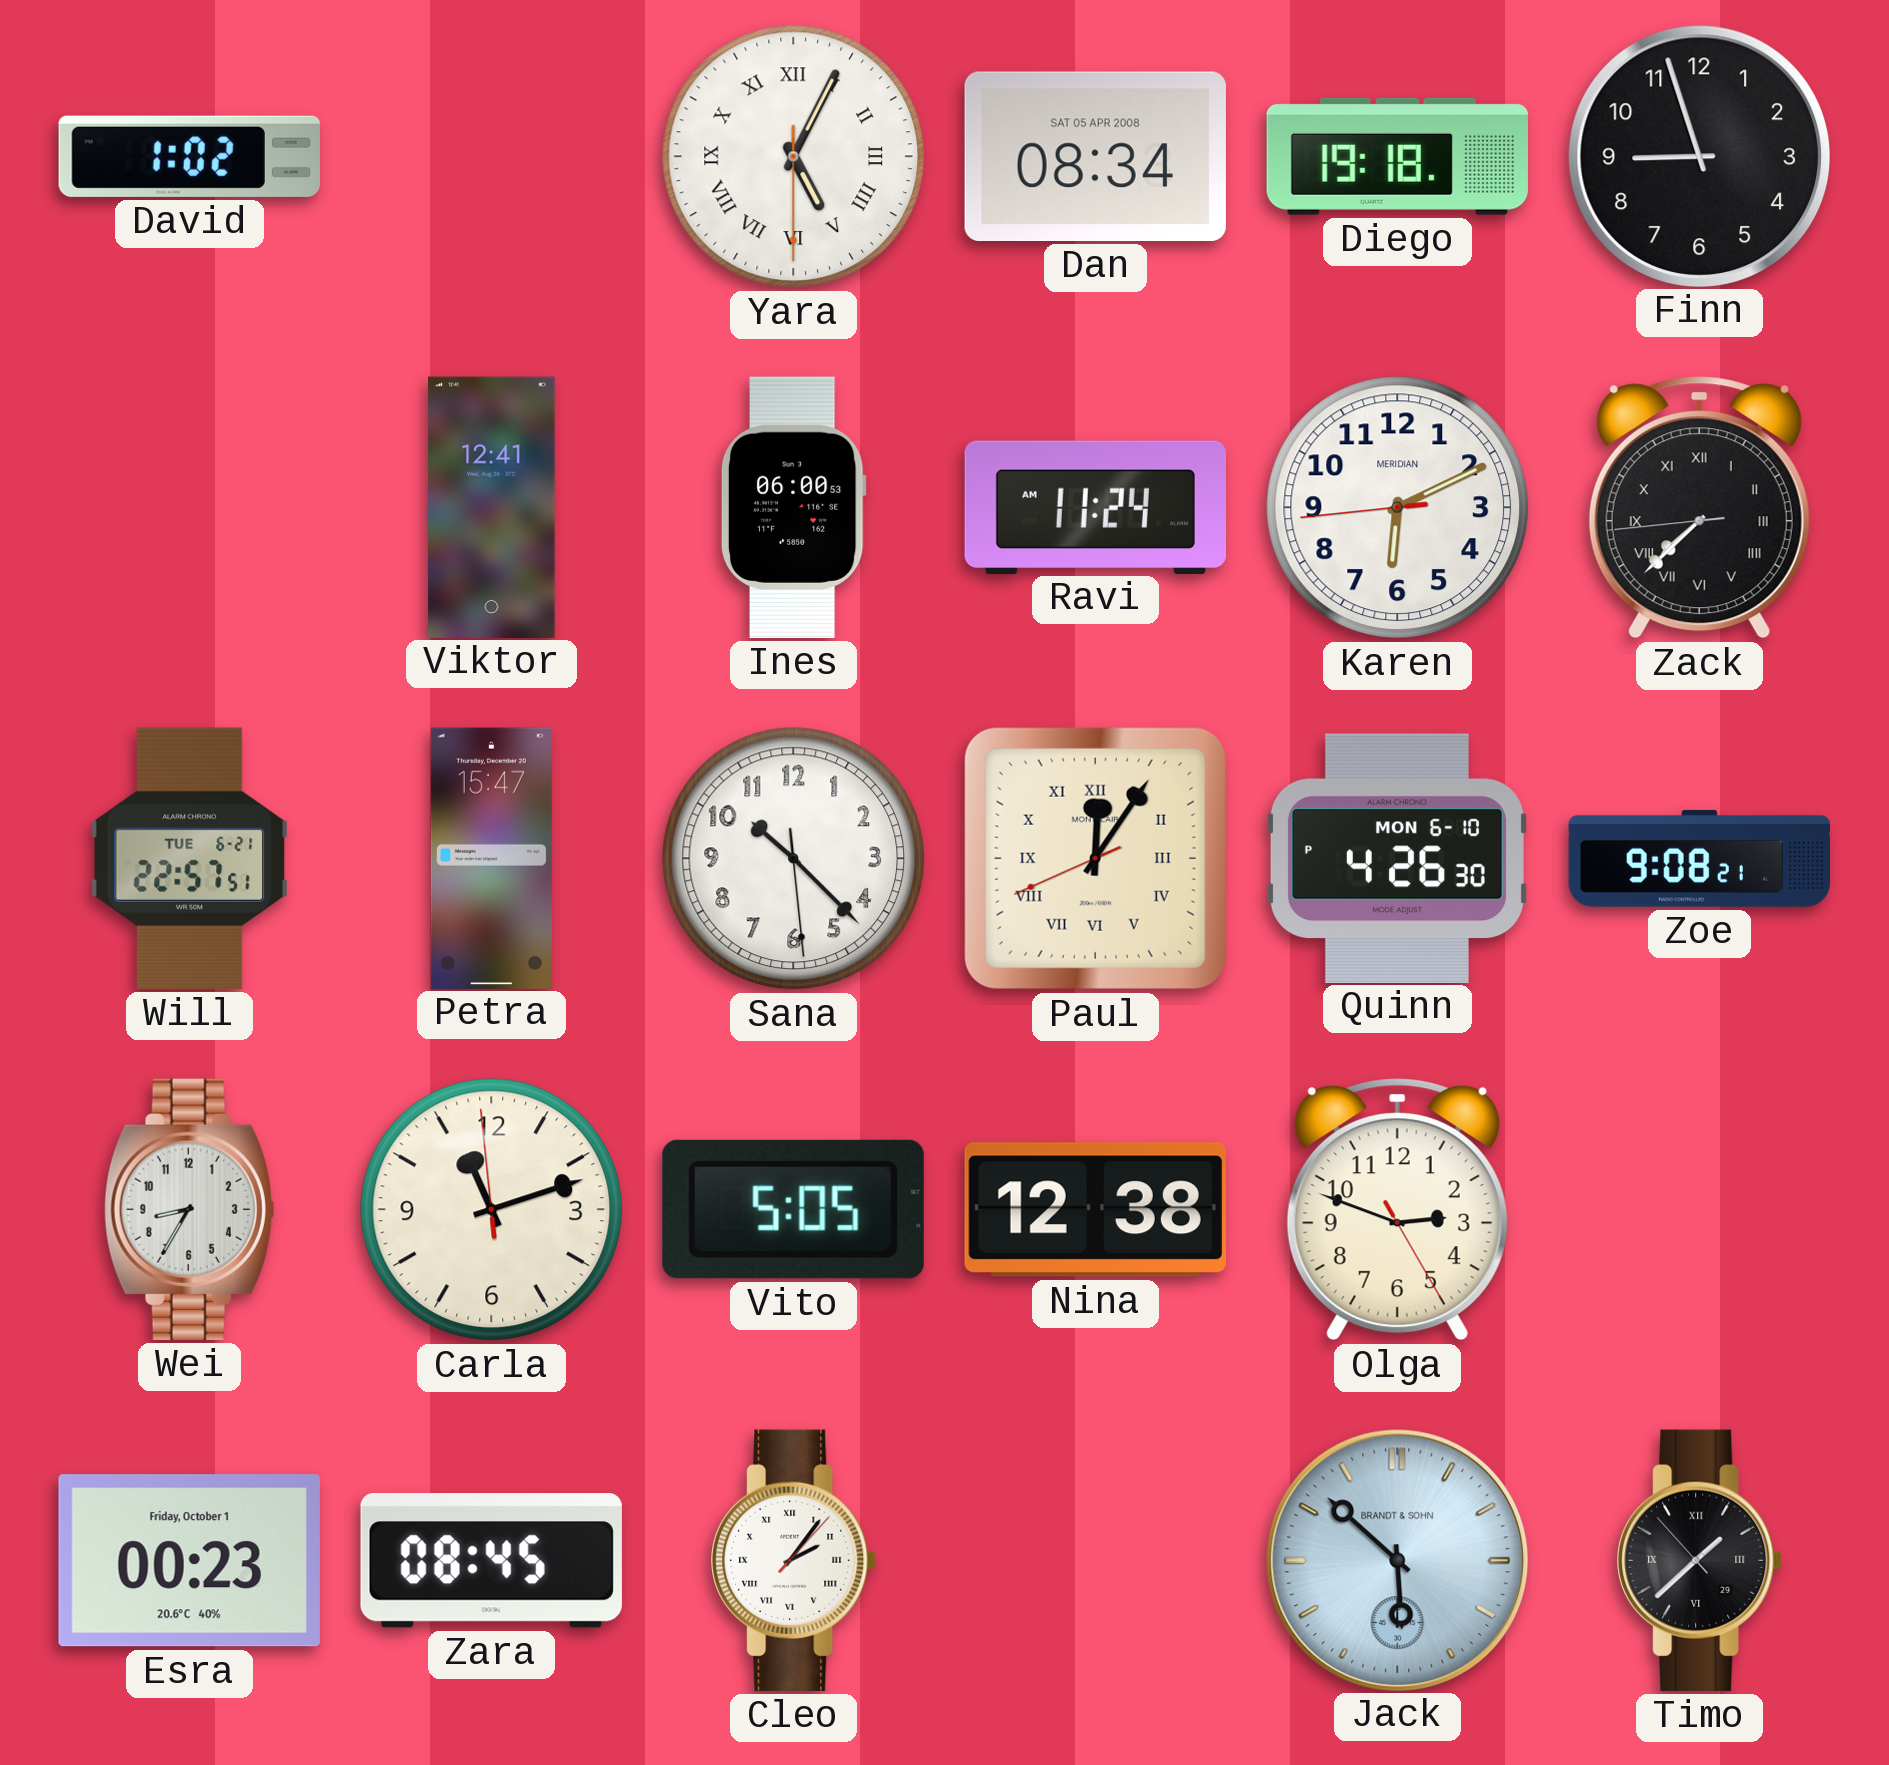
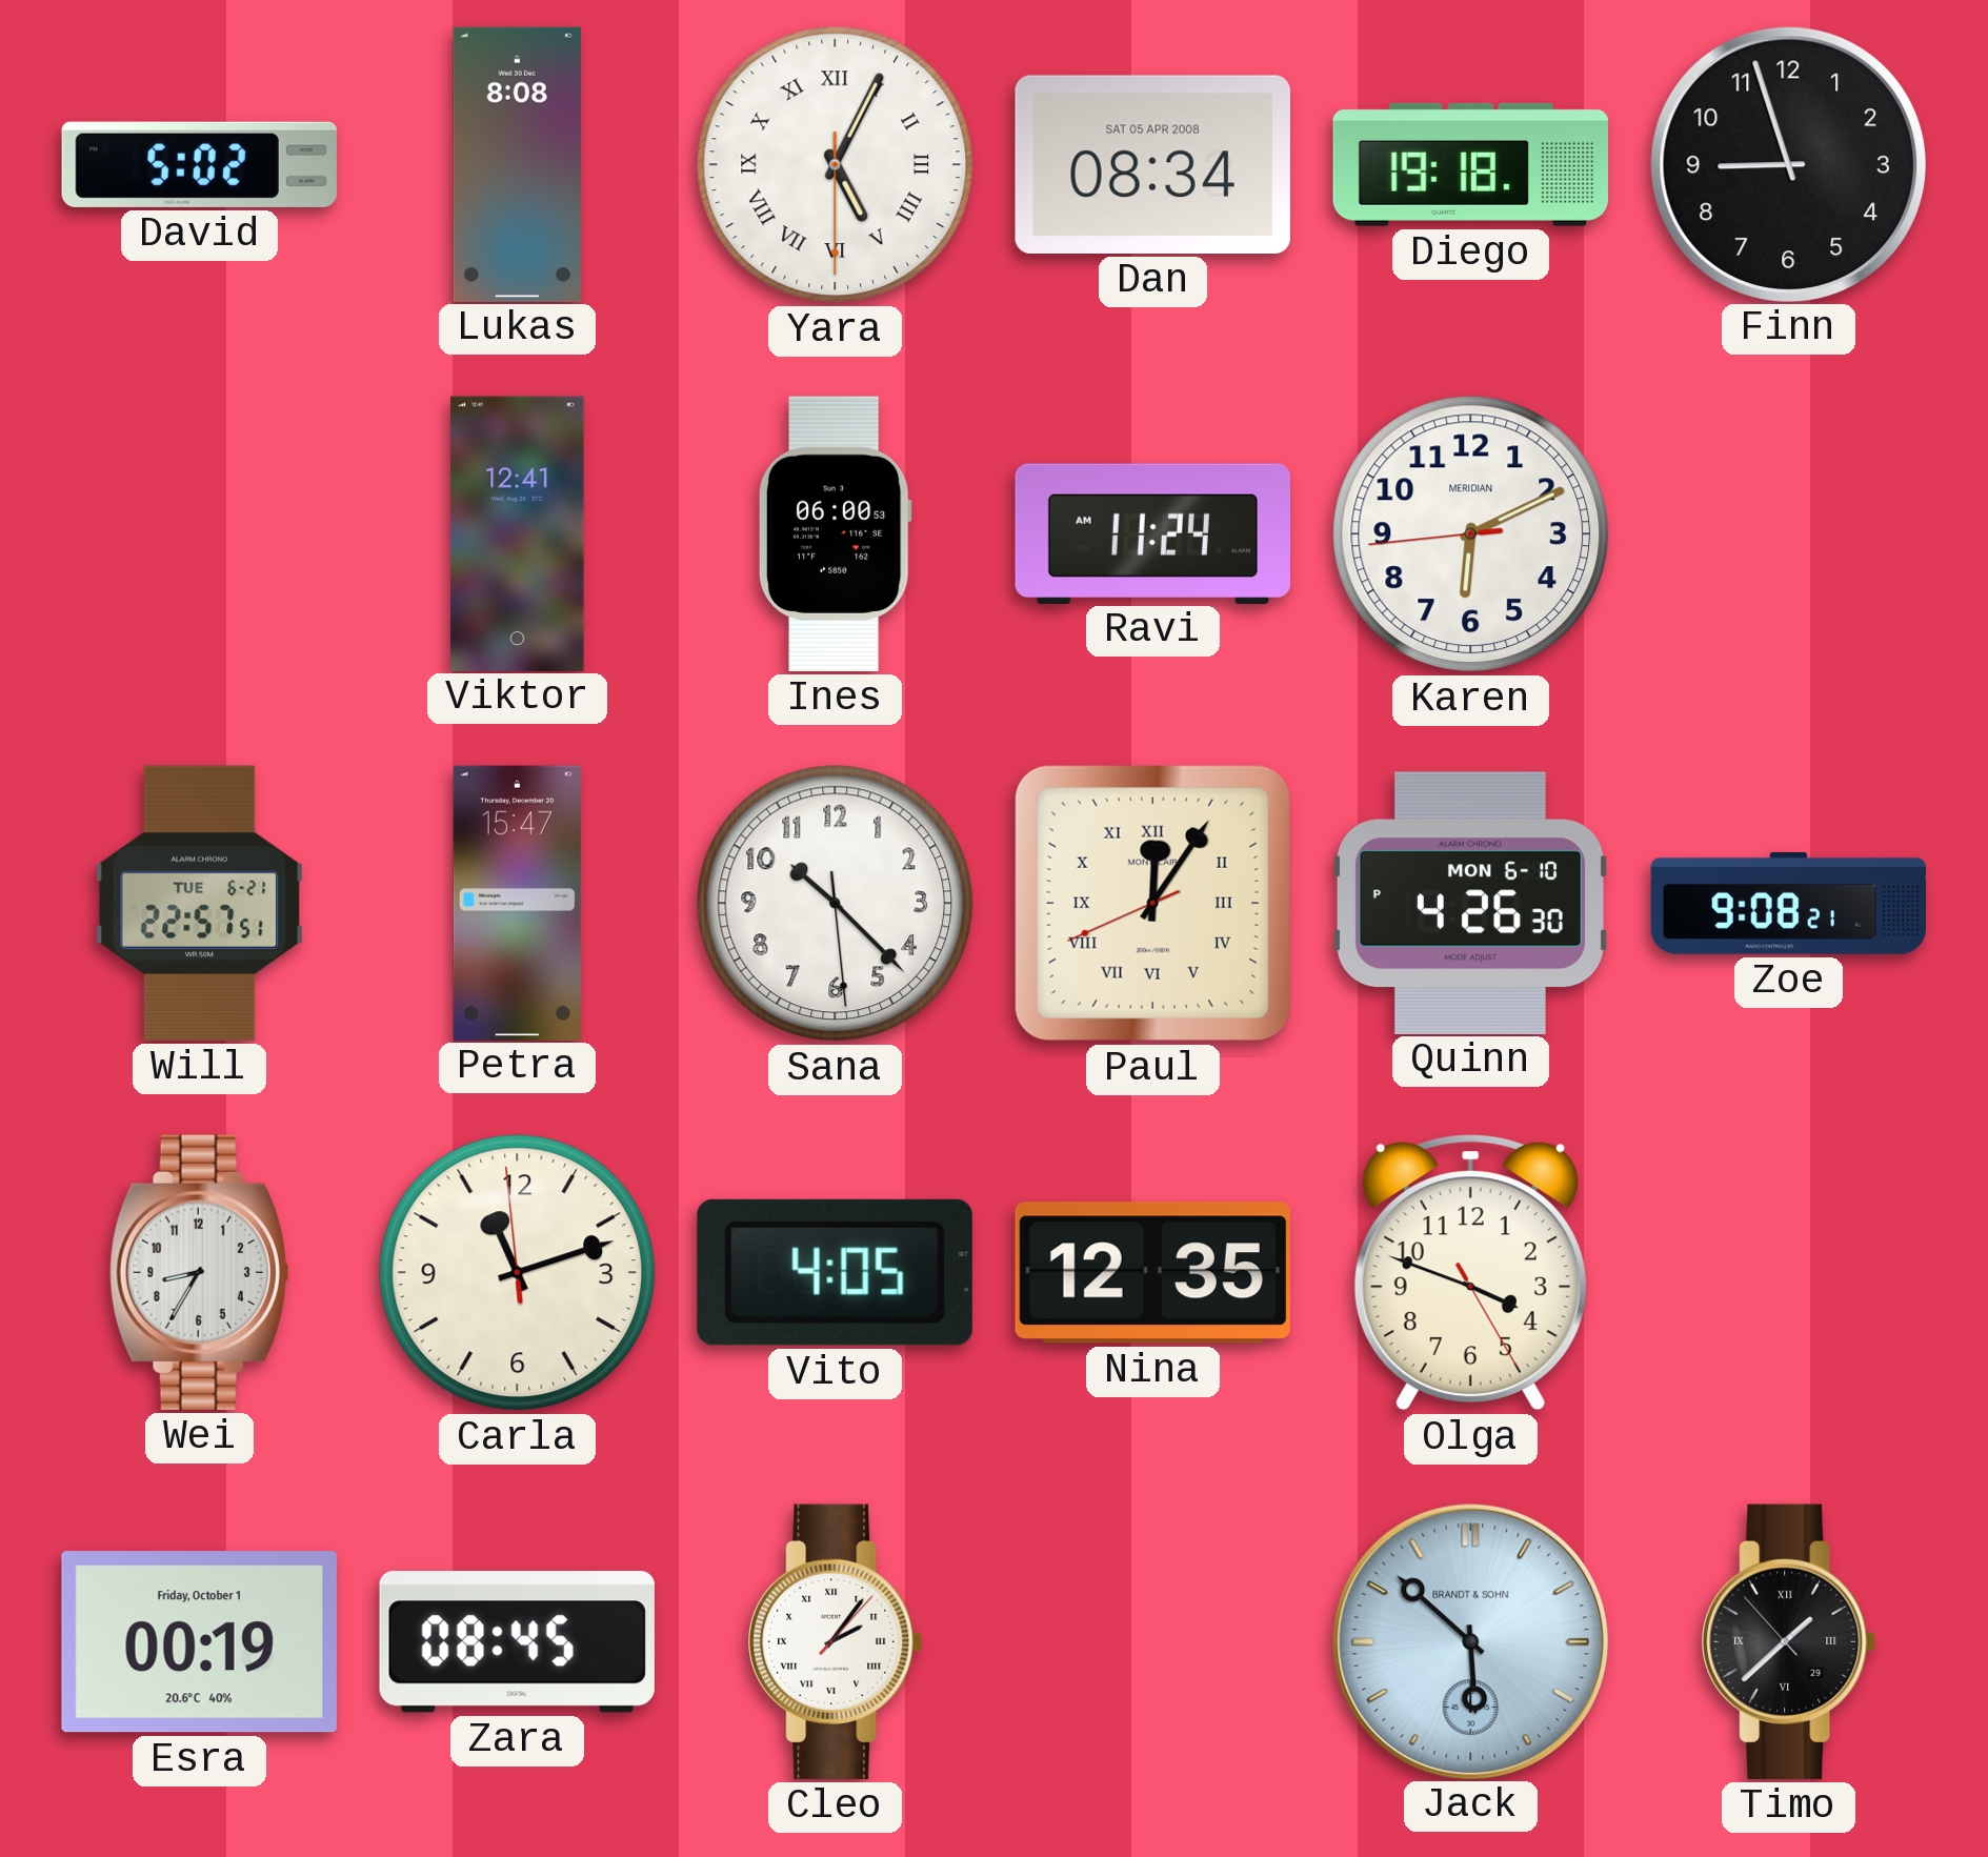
David: 1:02 -> 5:02
Lukas: none -> 8:08
Zack: 7:37 -> none
Vito: 5:05 -> 4:05
Nina: 12:38 -> 12:35
Olga: 2:48 -> 3:48
Esra: 00:23 -> 00:19
